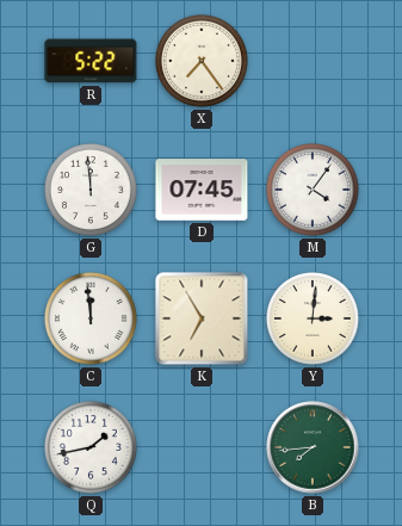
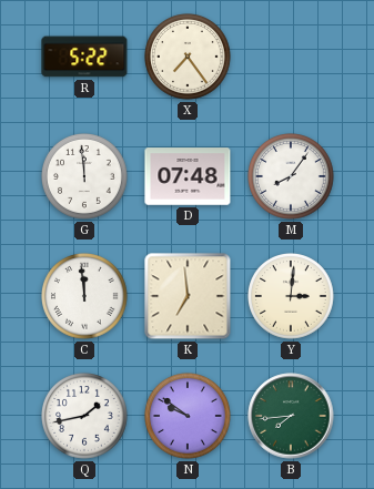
D: 07:45 -> 07:48
M: 4:06 -> 8:06
K: 6:55 -> 6:59
N: none -> 9:51
